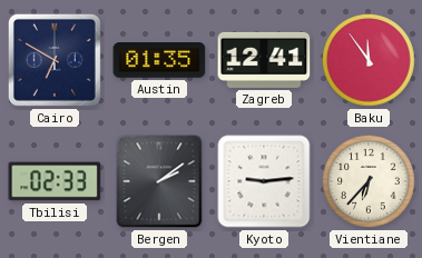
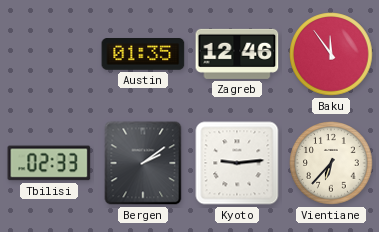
Cairo: 6:50 -> none
Zagreb: 12:41 -> 12:46
